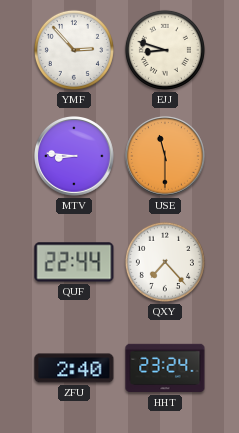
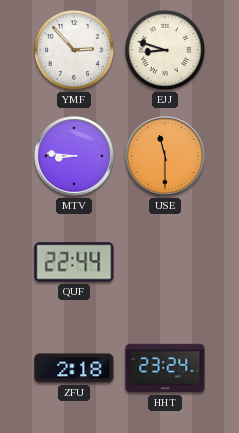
QXY: 7:23 -> none
ZFU: 2:40 -> 2:18
